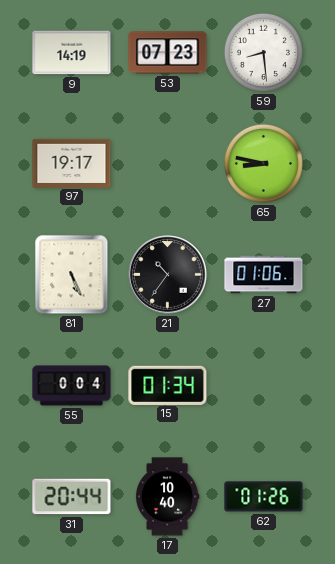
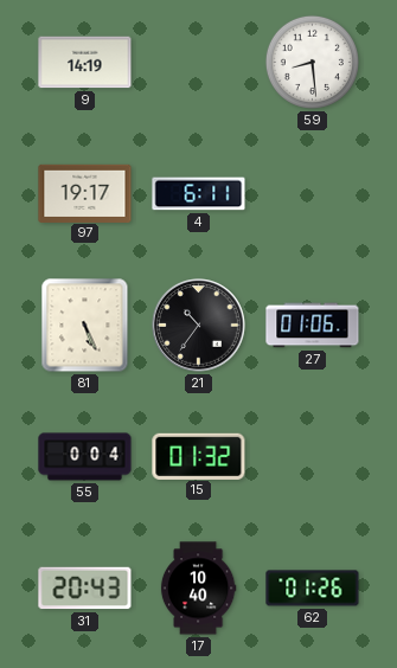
53: 07:23 -> none
4: none -> 6:11
65: 8:47 -> none
15: 01:34 -> 01:32
31: 20:44 -> 20:43
